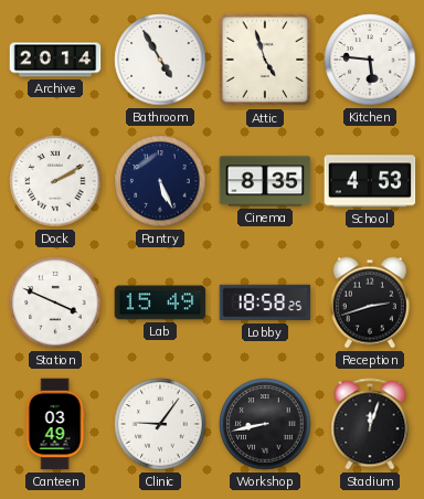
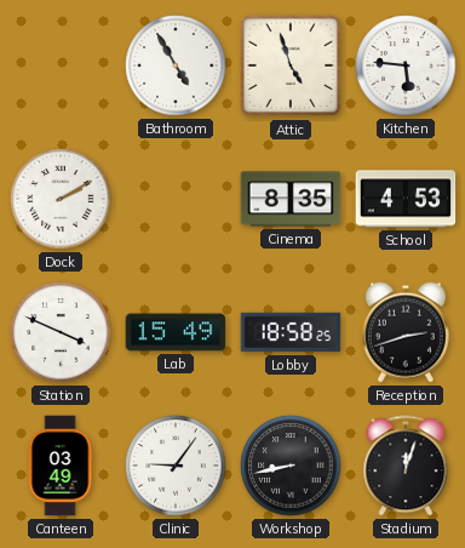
Archive: 20:14 -> none
Pantry: 5:26 -> none
